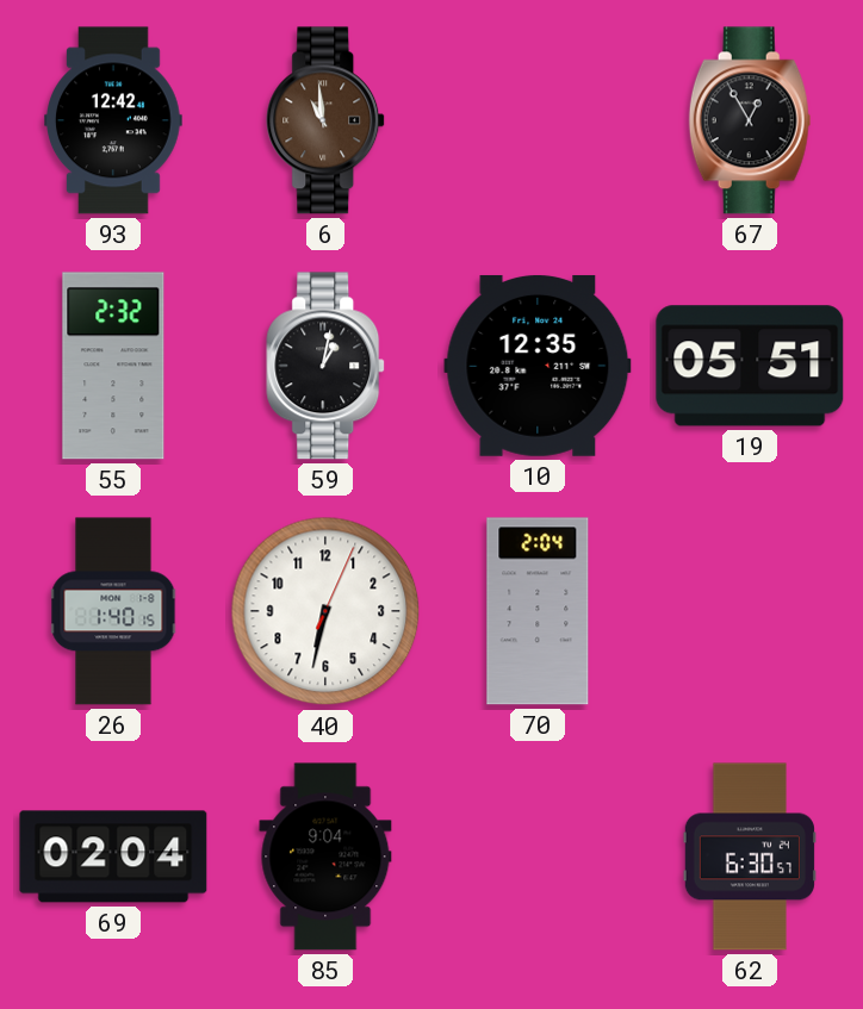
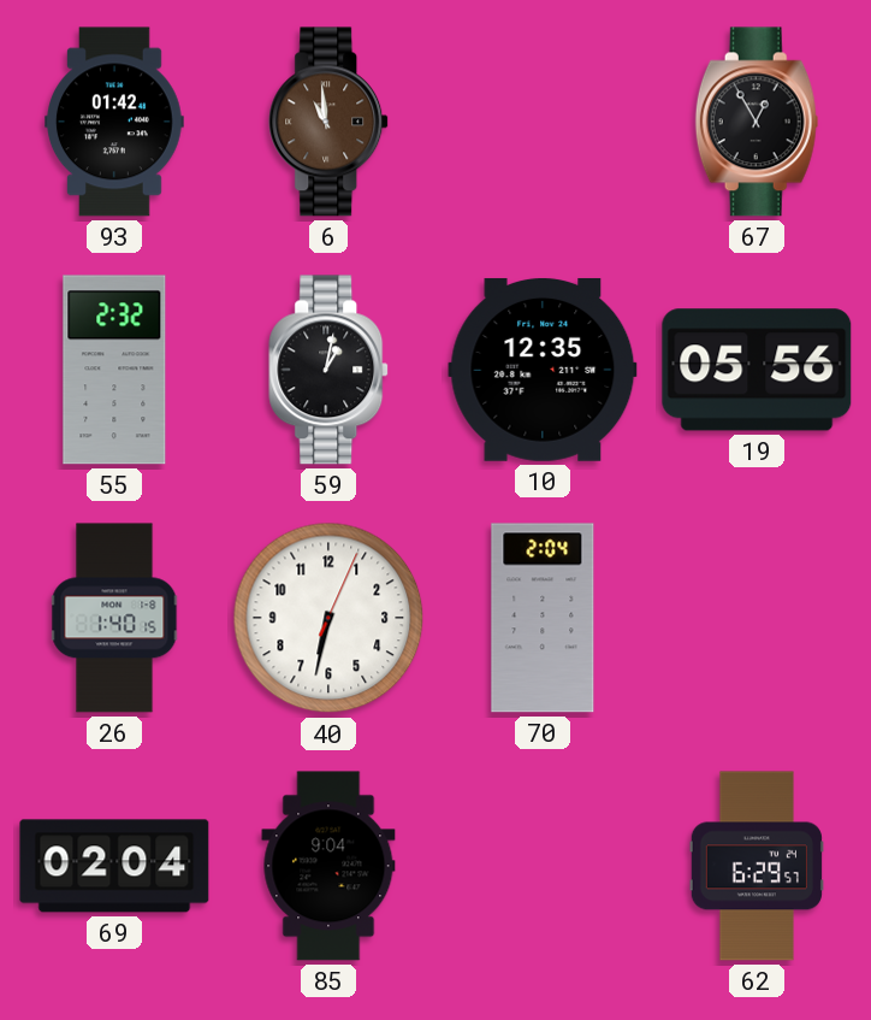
93: 12:42 -> 01:42
19: 05:51 -> 05:56
62: 6:30 -> 6:29
